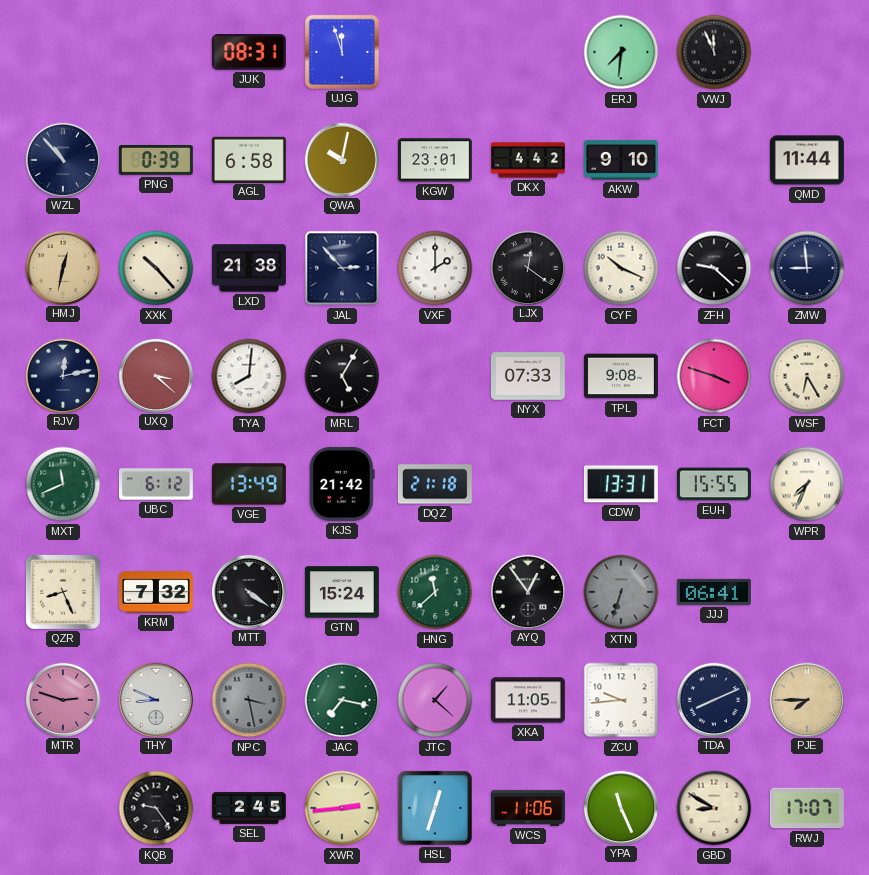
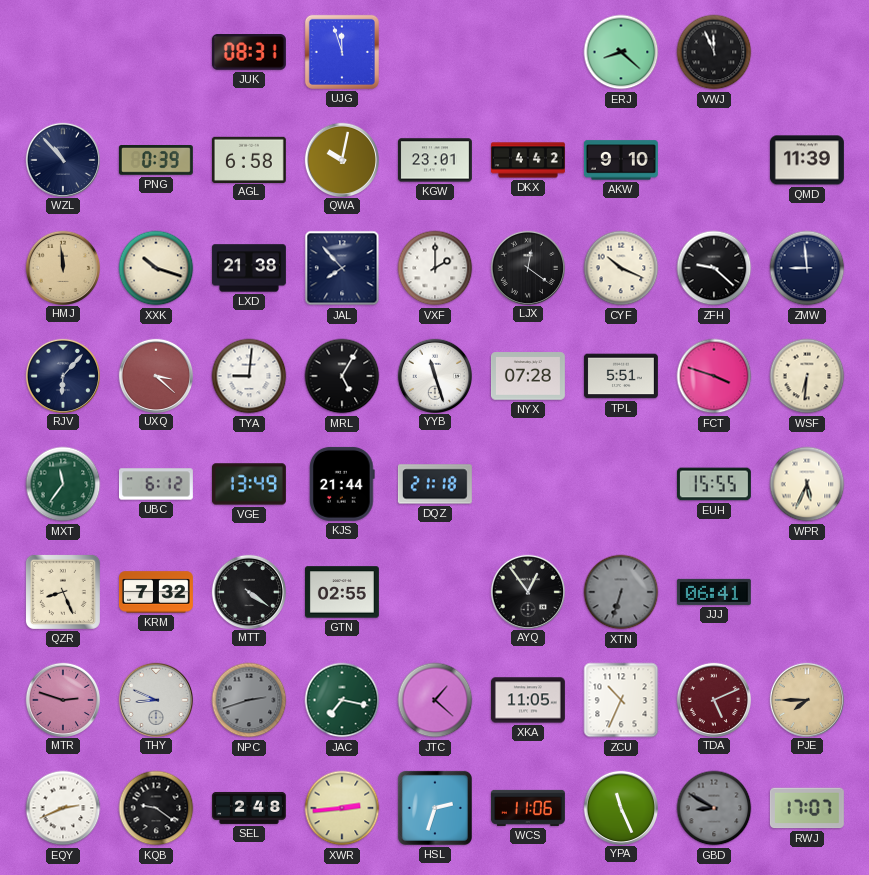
ERJ: 7:31 -> 8:22
QMD: 11:44 -> 11:39
HMJ: 12:32 -> 11:59
XXK: 10:23 -> 10:18
JAL: 2:53 -> 7:53
RJV: 12:13 -> 6:07
TYA: 8:01 -> 9:01
YYB: none -> 11:27
NYX: 07:33 -> 07:28
TPL: 9:08 -> 5:51
WSF: 6:25 -> 6:31
MXT: 11:41 -> 11:36
KJS: 21:42 -> 21:44
CDW: 13:31 -> none
WPR: 7:34 -> 5:34
GTN: 15:24 -> 02:55
HNG: 11:38 -> none
NPC: 3:28 -> 2:42
ZCU: 9:44 -> 10:34
TDA: 8:11 -> 5:11
TDA dial: navy -> burgundy
EQY: none -> 2:41
KQB: 9:24 -> 9:21
SEL: 2:45 -> 2:48
HSL: 12:33 -> 2:33
GBD dial: cream -> grey
